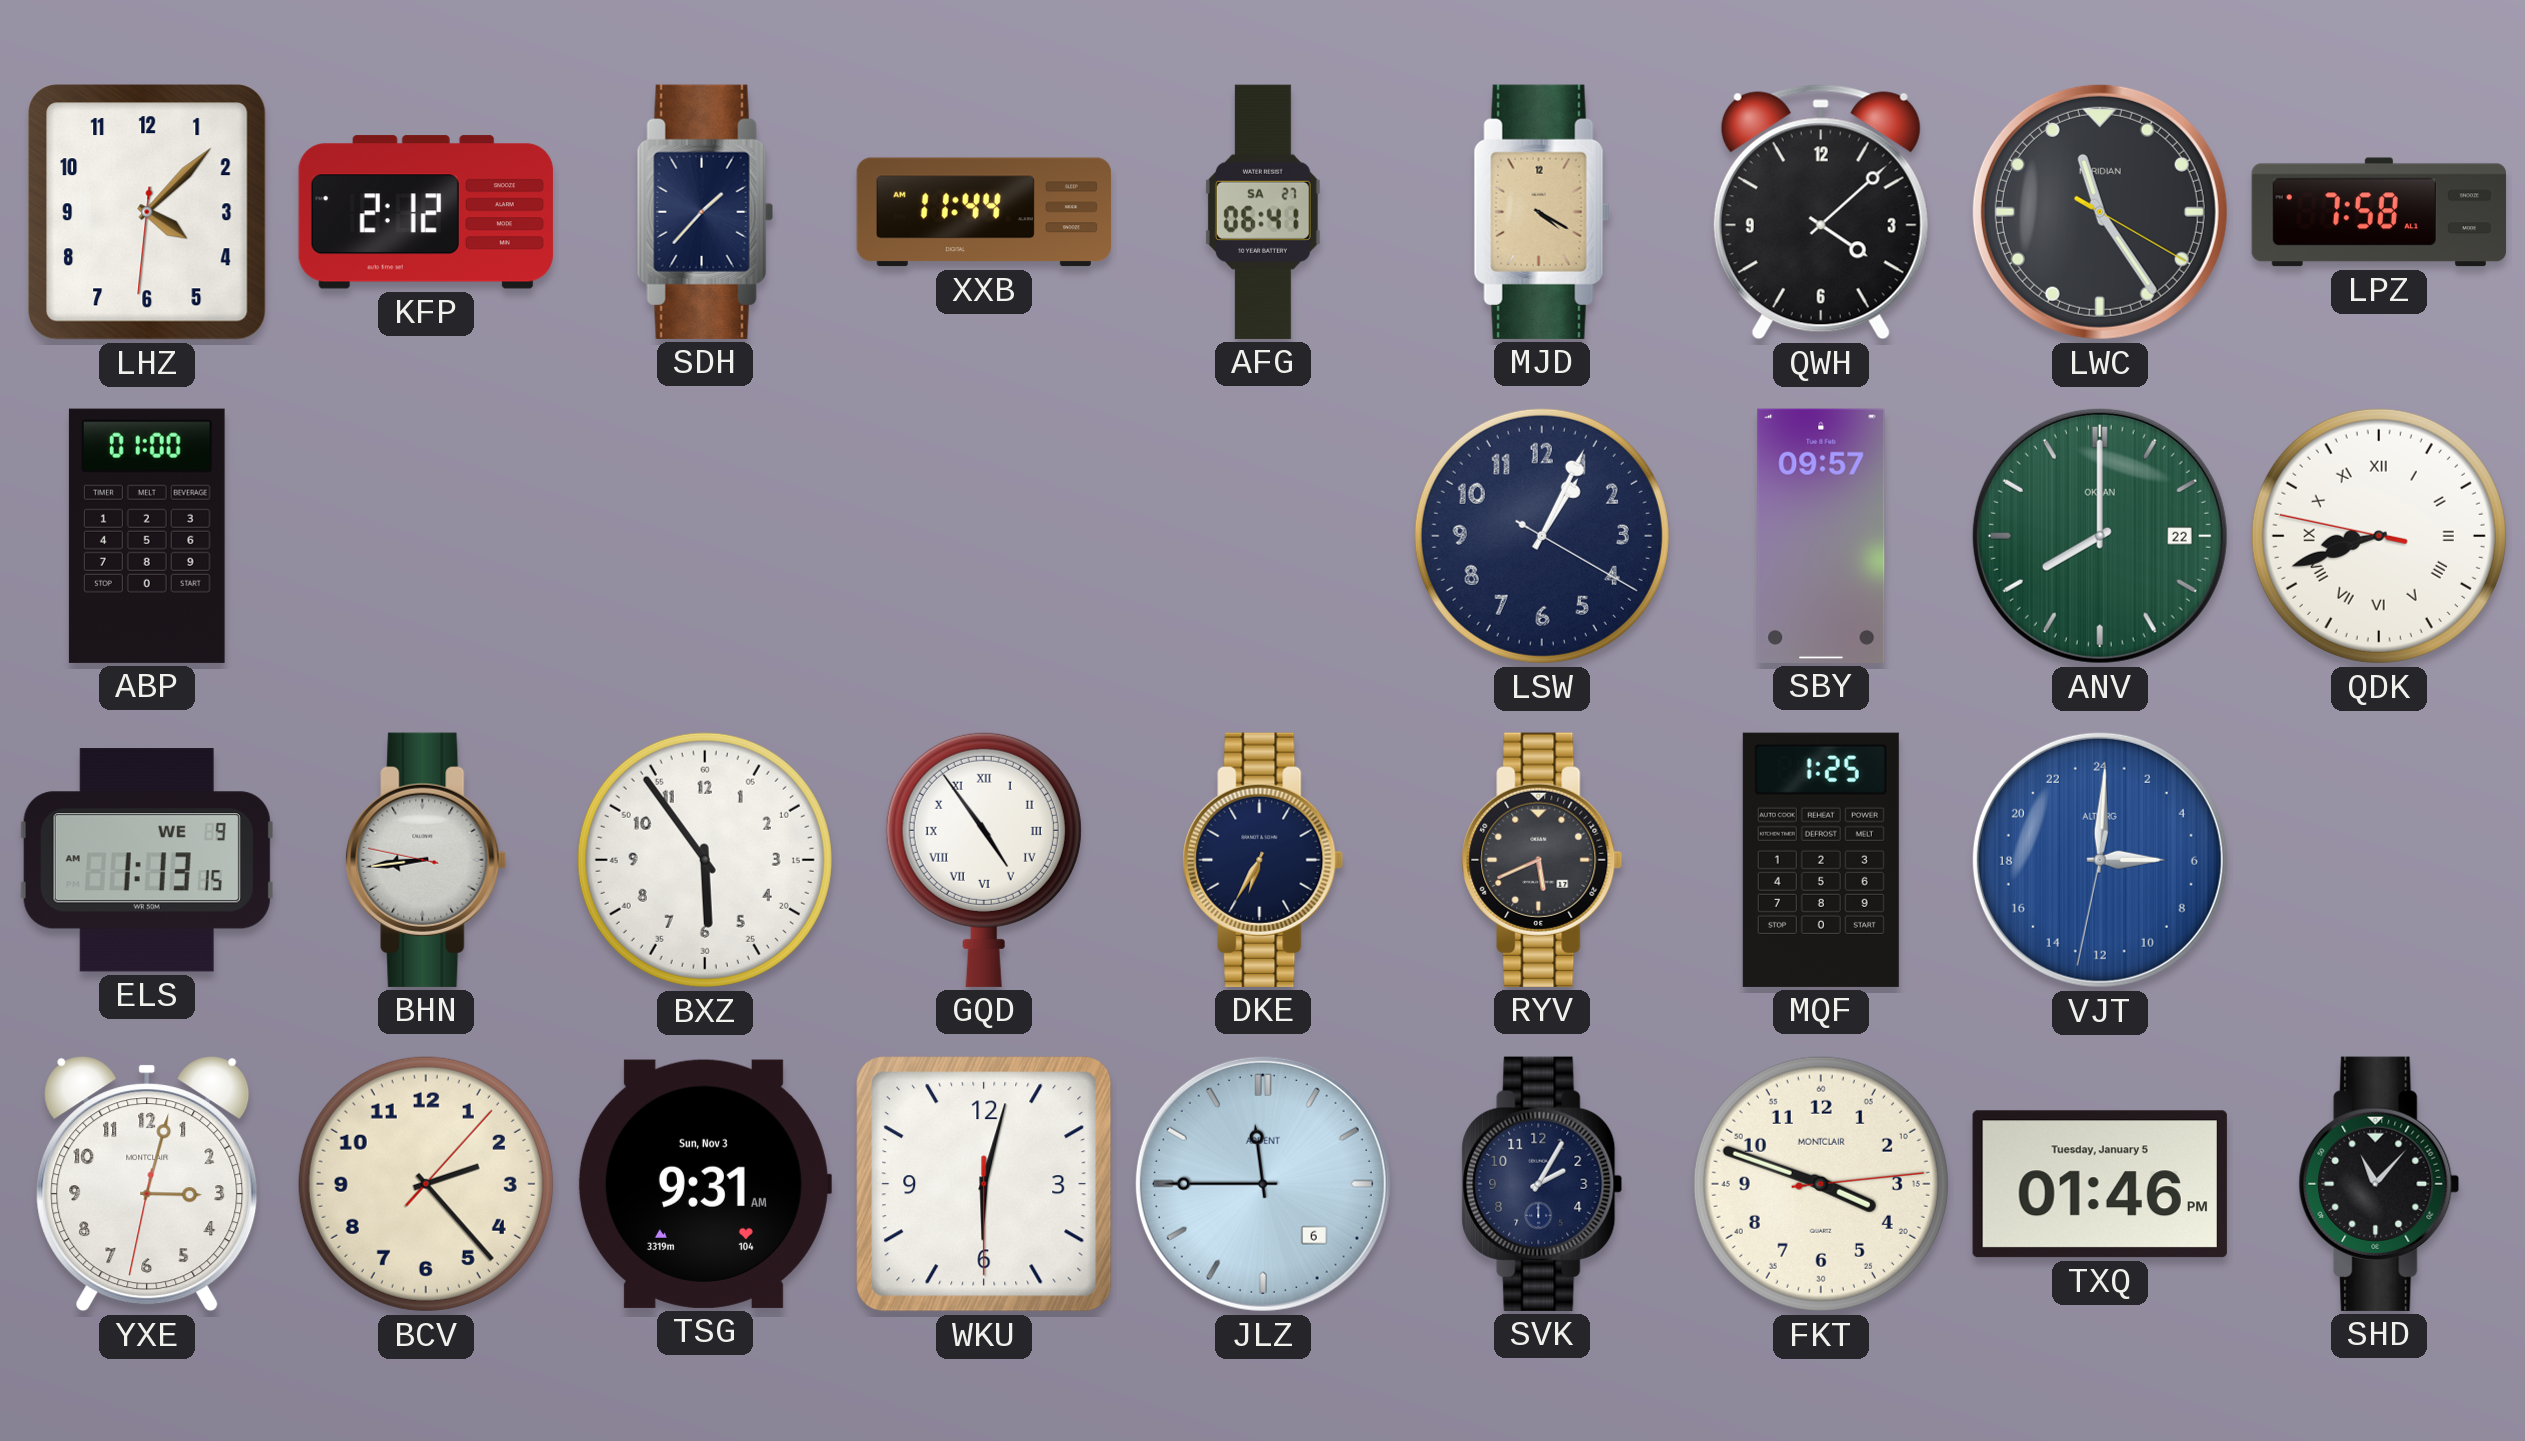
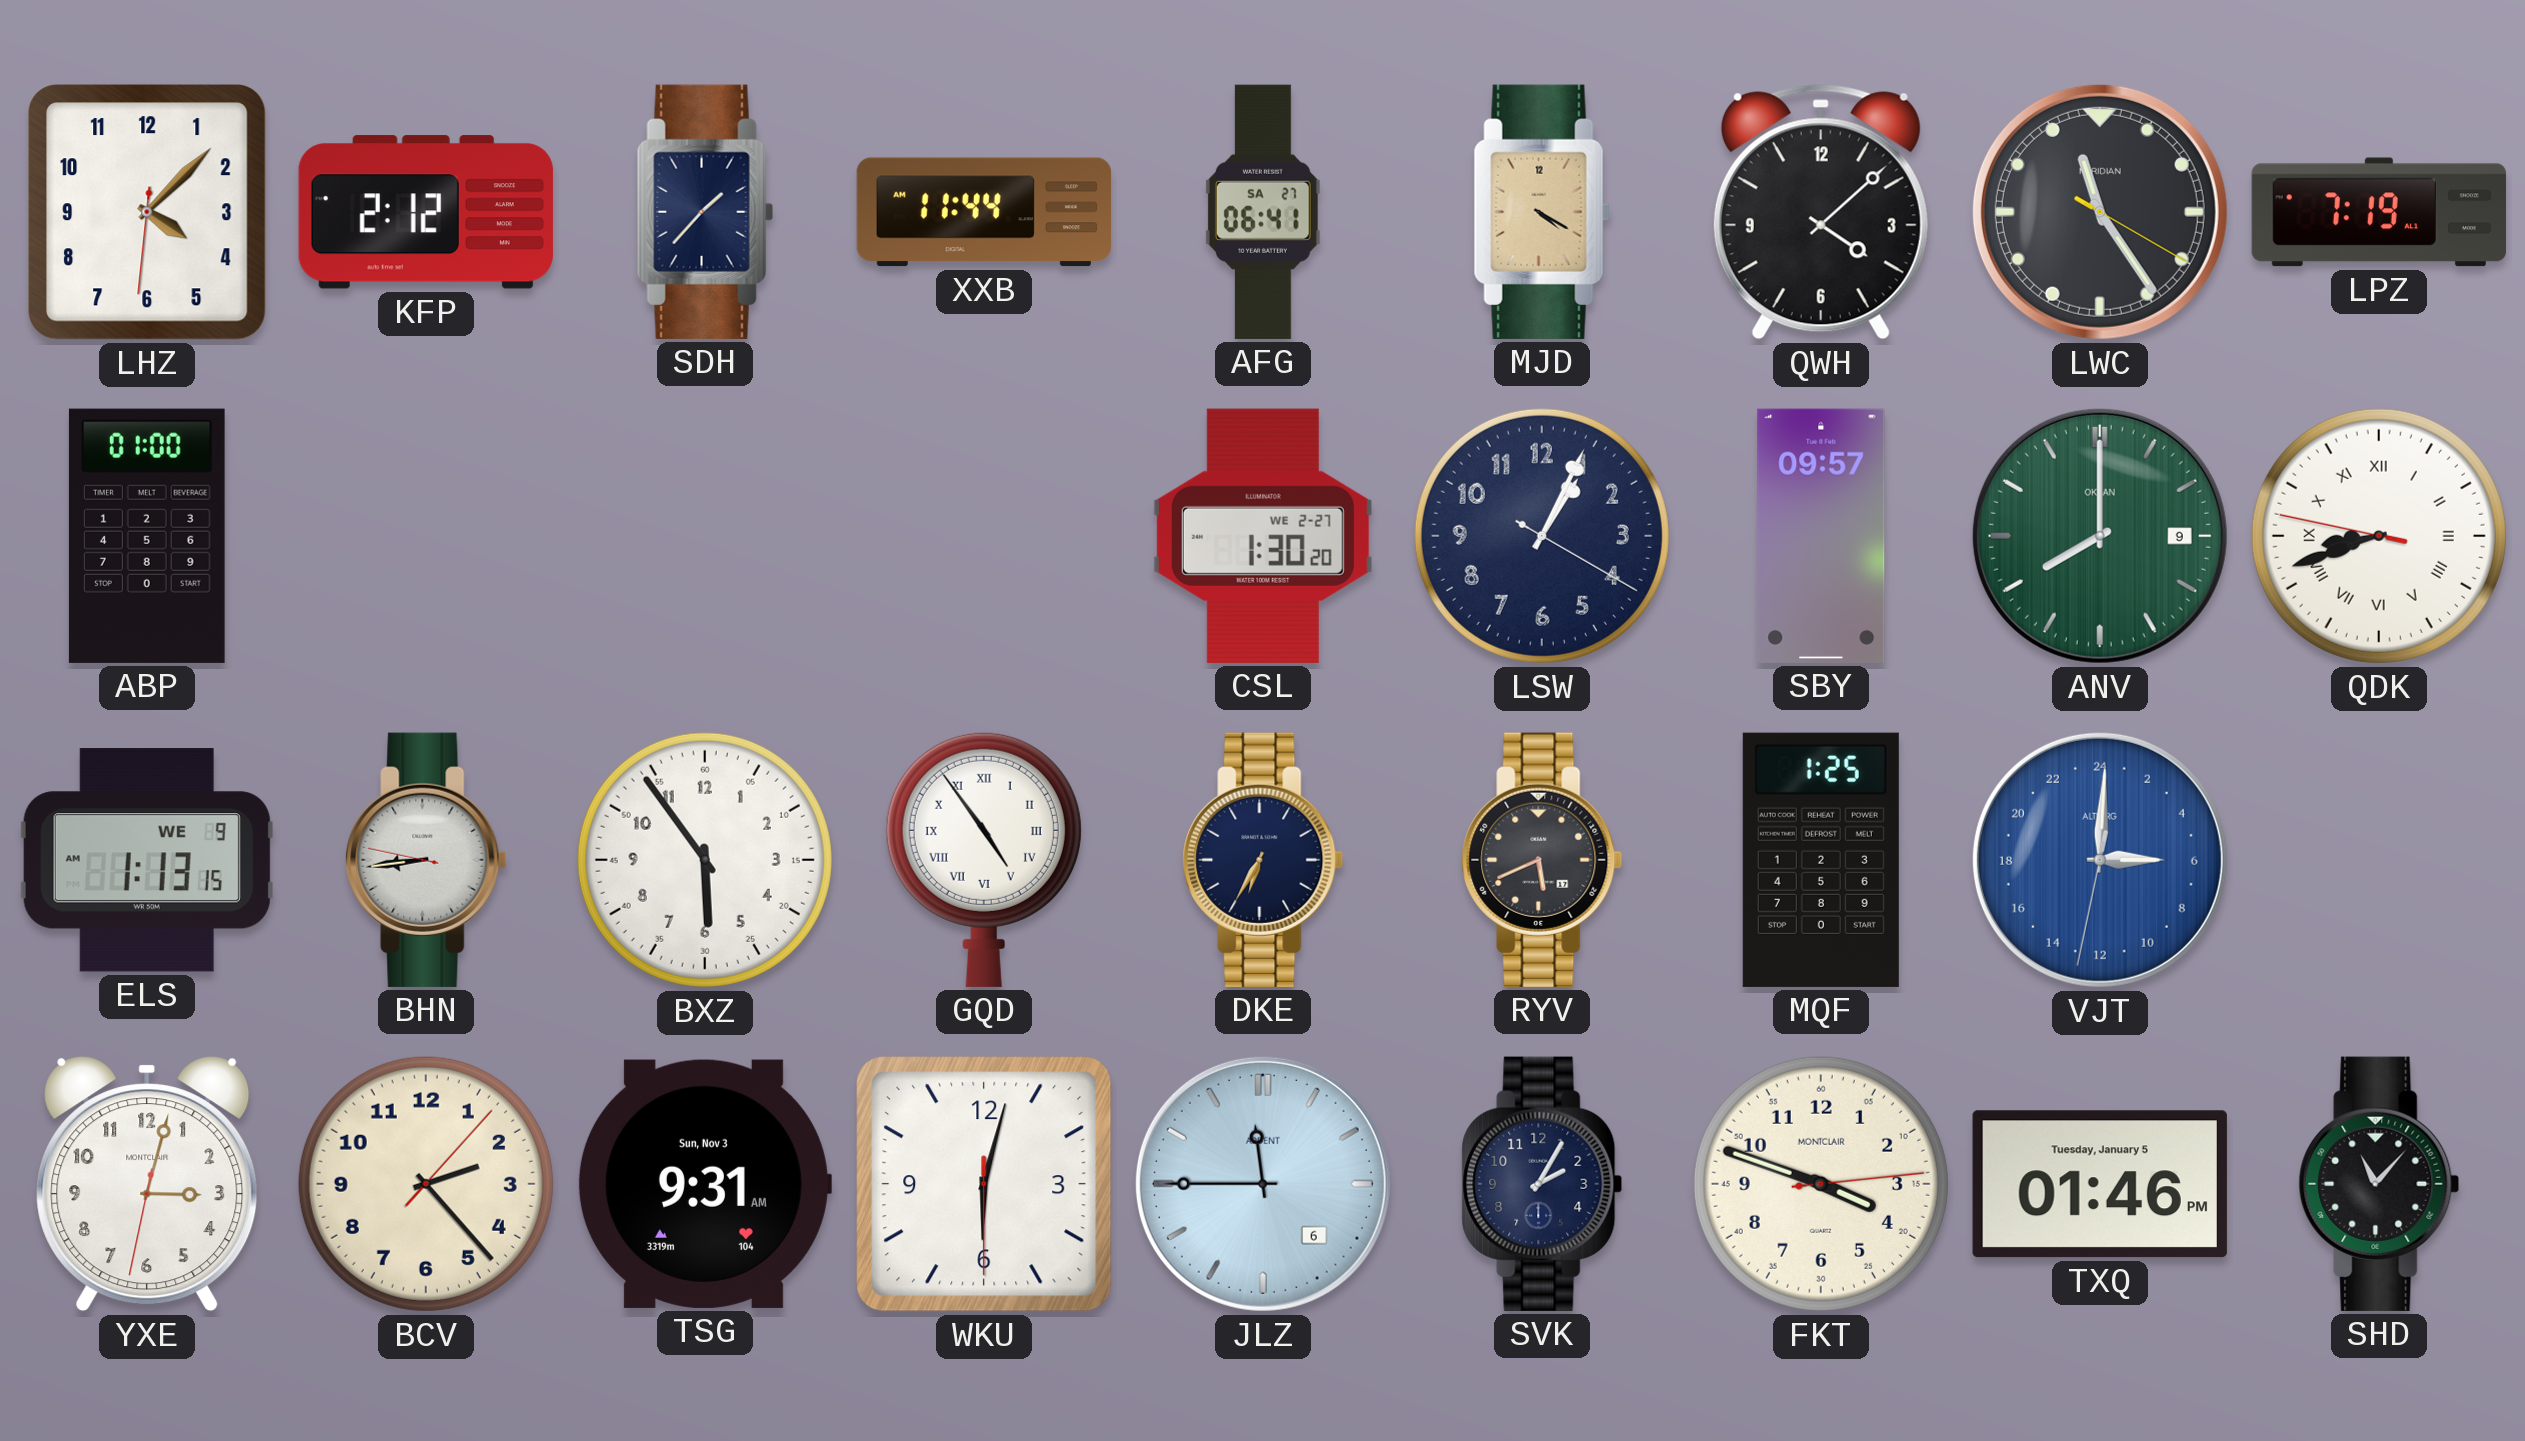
LPZ: 7:58 -> 7:19
CSL: none -> 1:30
ANV date: 22 -> 9
